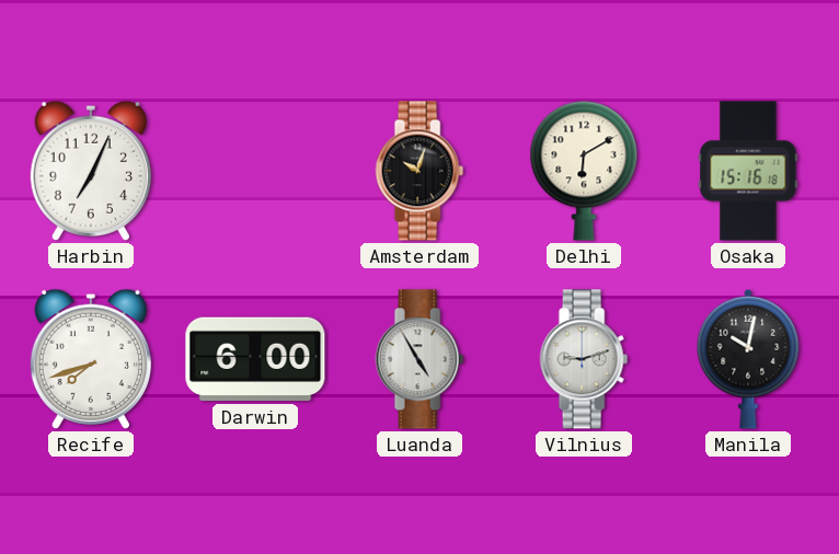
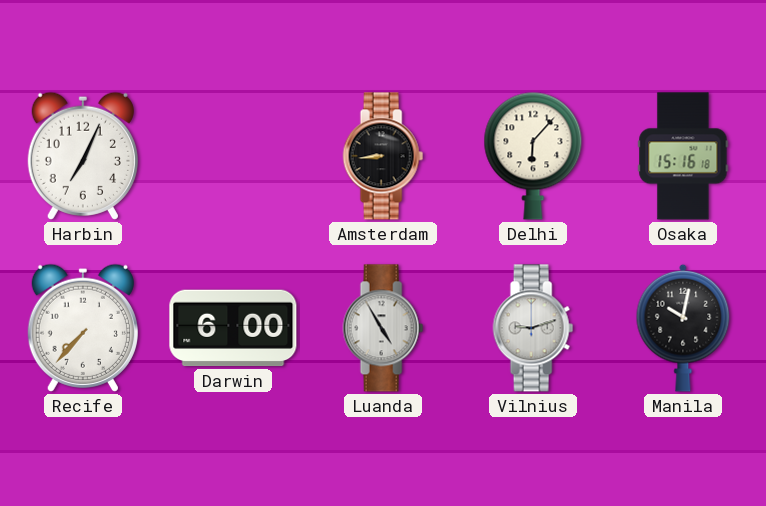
Amsterdam: 10:03 -> 8:44
Delhi: 6:10 -> 6:07
Recife: 7:42 -> 7:37
